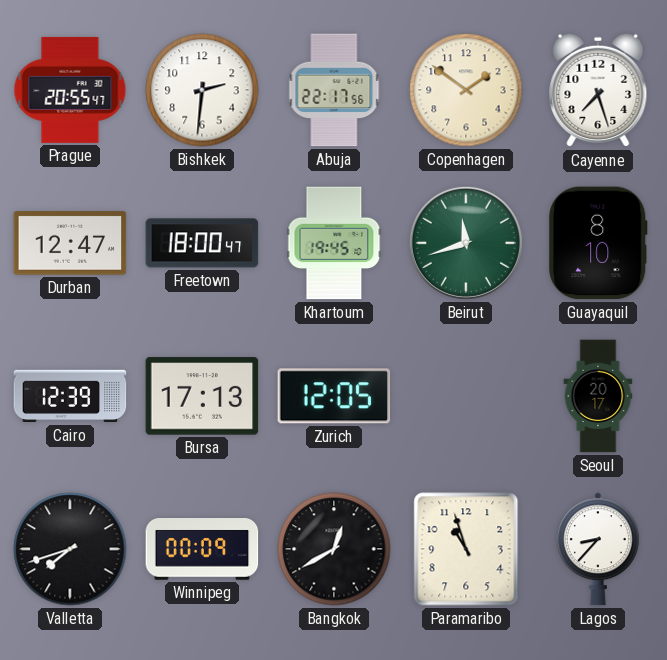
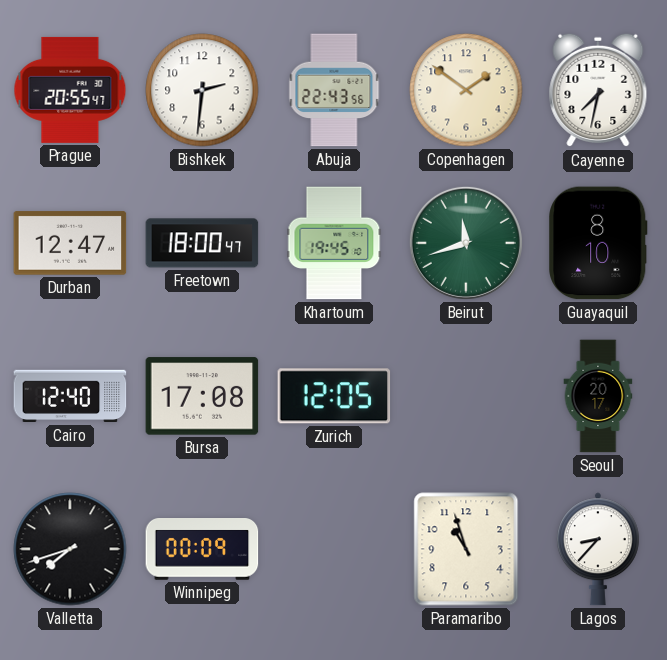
Abuja: 22:17 -> 22:43
Cayenne: 7:27 -> 7:32
Cairo: 12:39 -> 12:40
Bursa: 17:13 -> 17:08
Bangkok: 12:40 -> none
